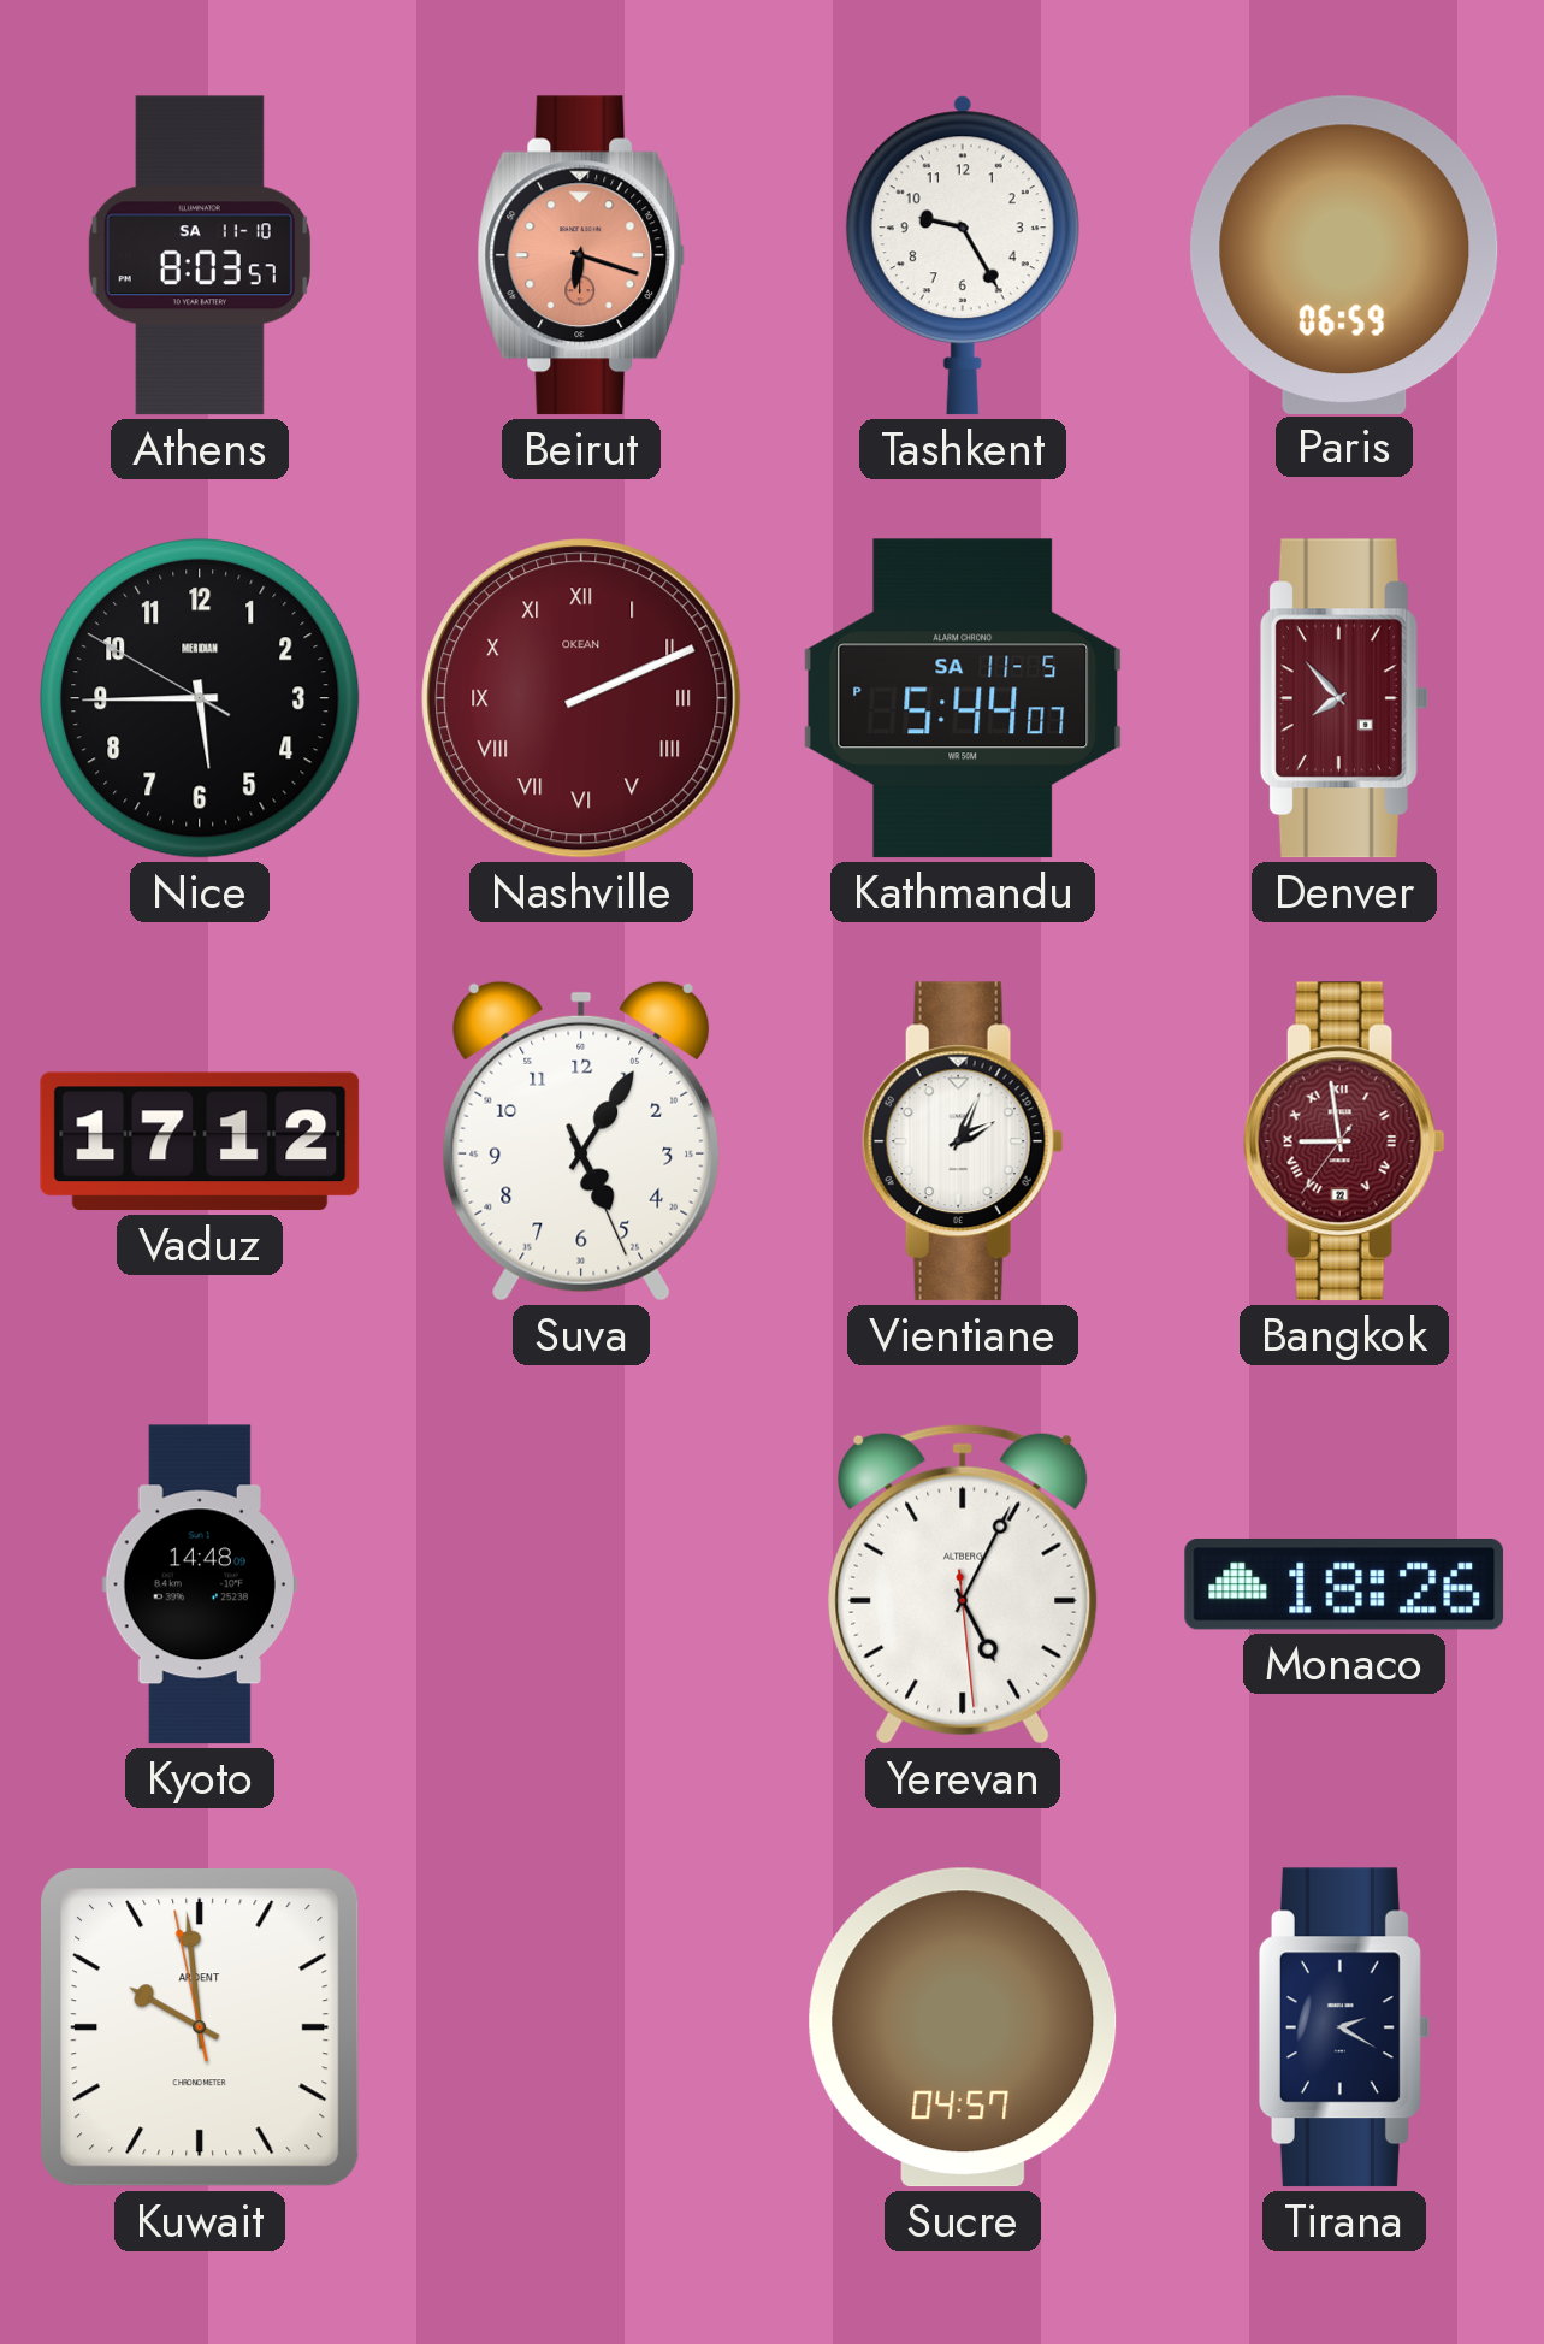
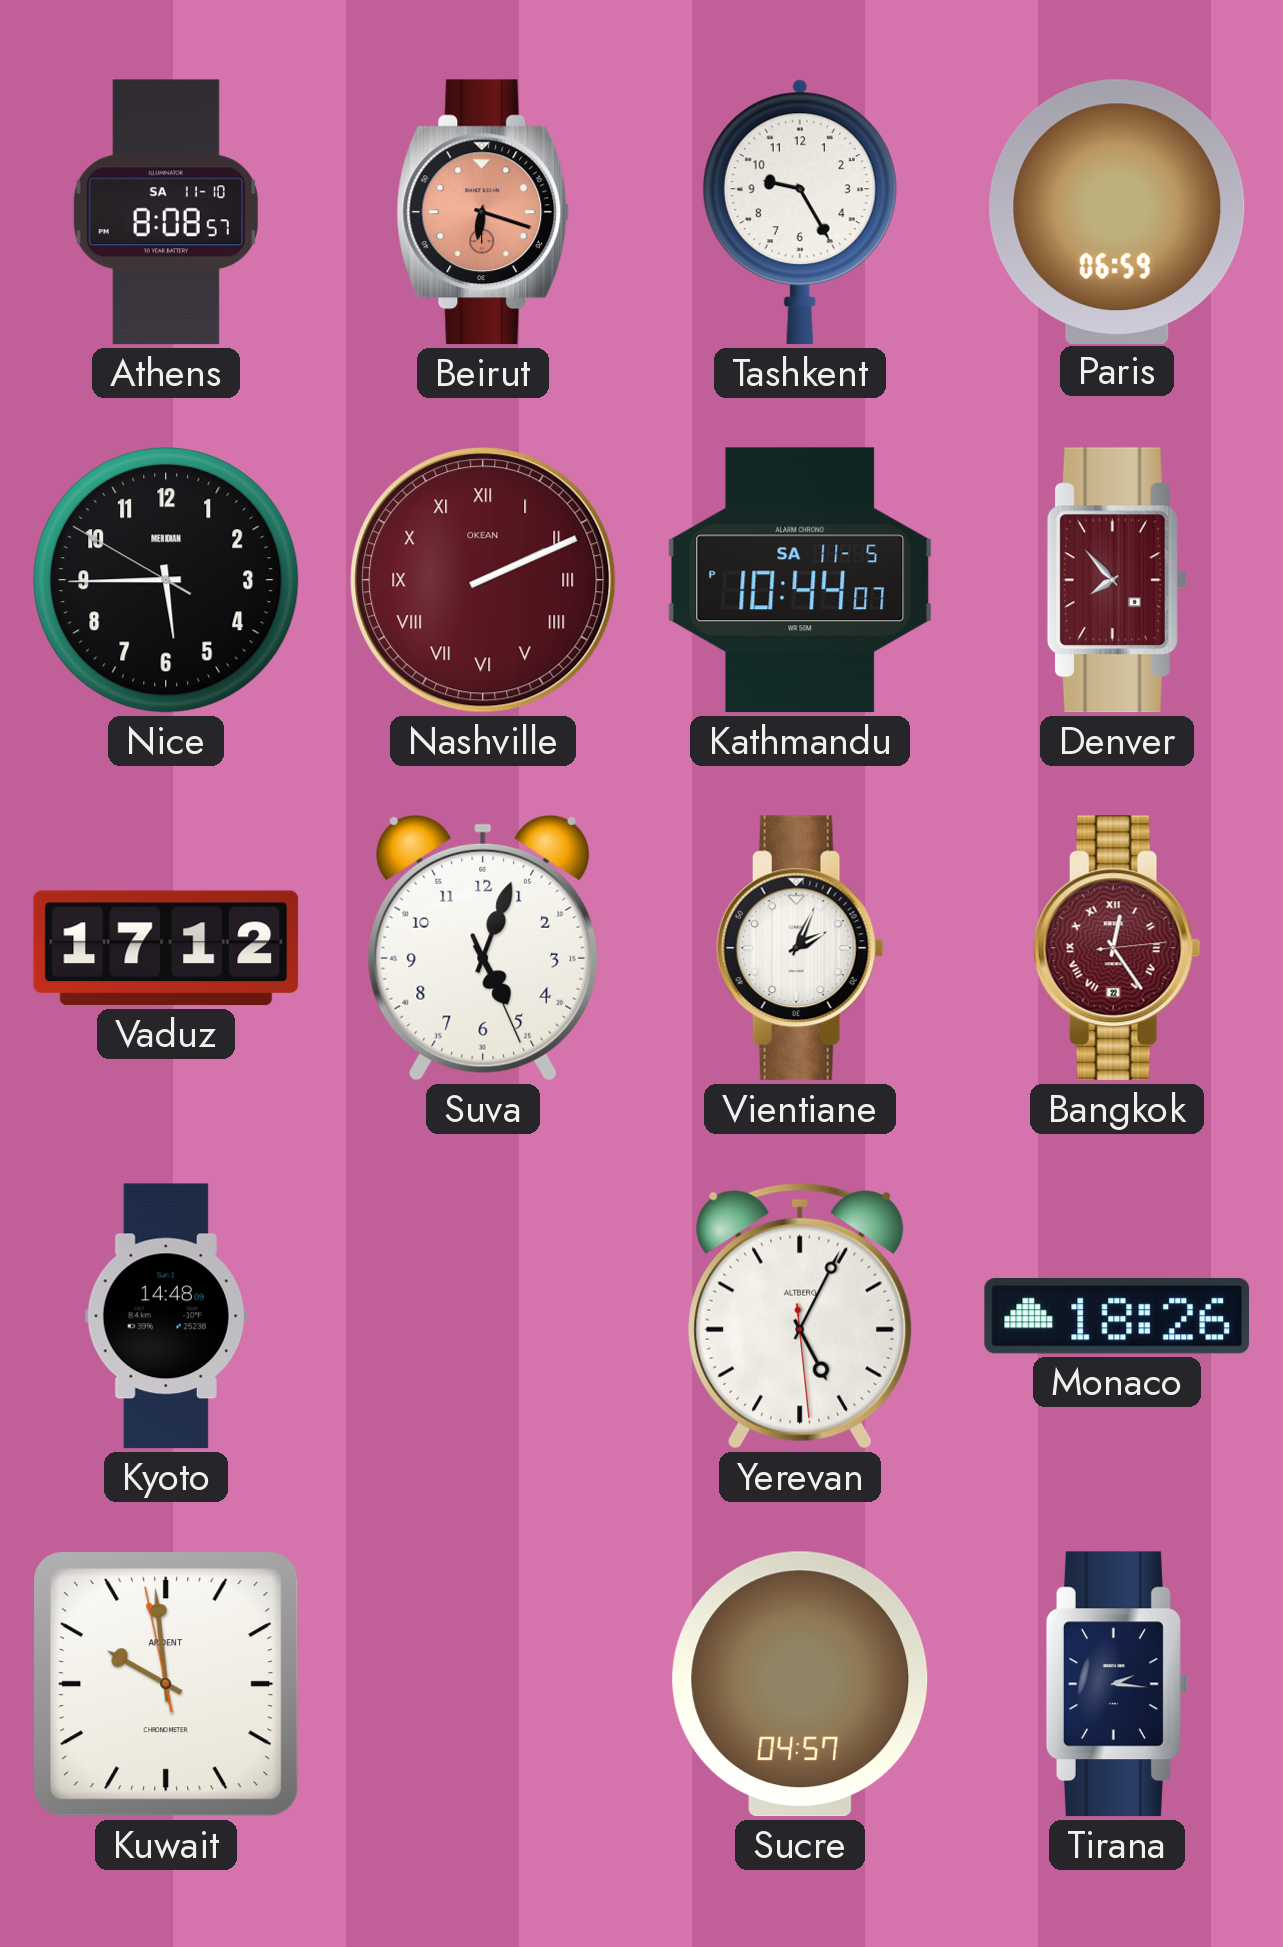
Athens: 8:03 -> 8:08
Kathmandu: 5:44 -> 10:44
Suva: 5:05 -> 5:03
Bangkok: 8:58 -> 12:24
Tirana: 2:20 -> 2:16
